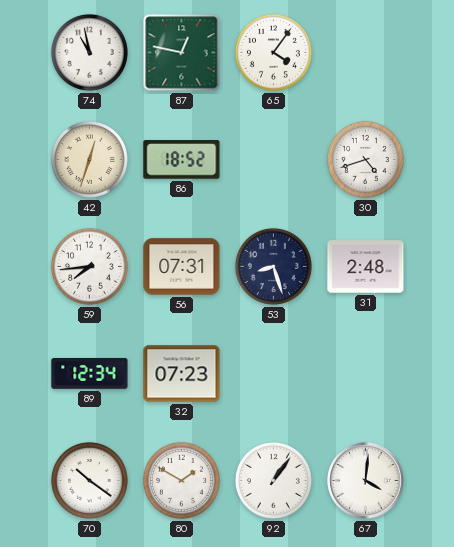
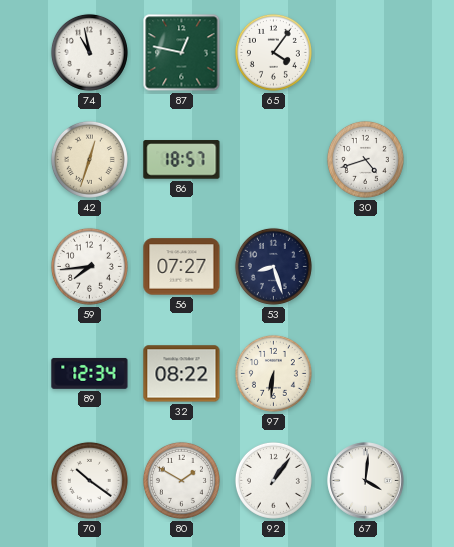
86: 18:52 -> 18:57
56: 07:31 -> 07:27
31: 2:48 -> none
32: 07:23 -> 08:22
97: none -> 6:31
